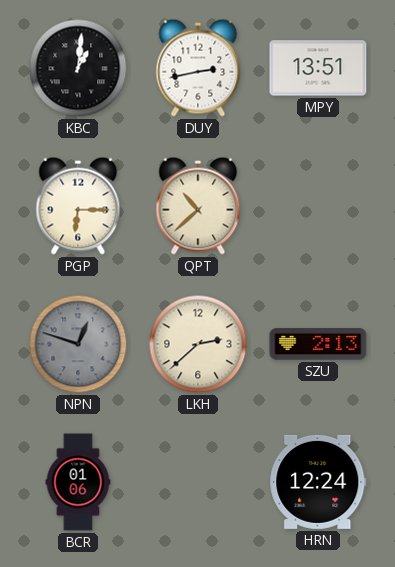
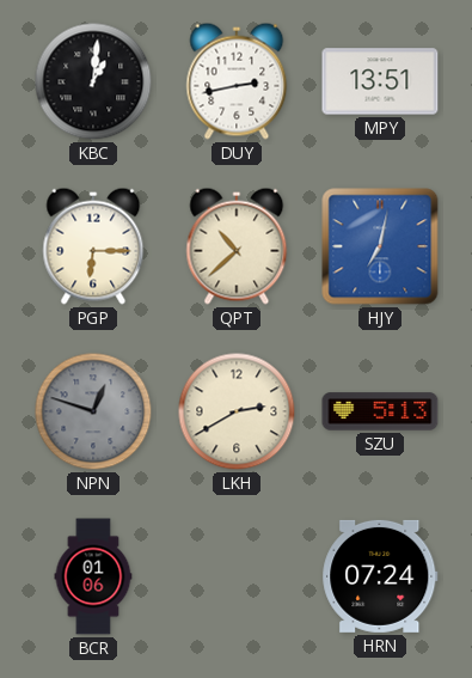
HJY: none -> 7:02
LKH: 2:38 -> 2:40
SZU: 2:13 -> 5:13
HRN: 12:24 -> 07:24
